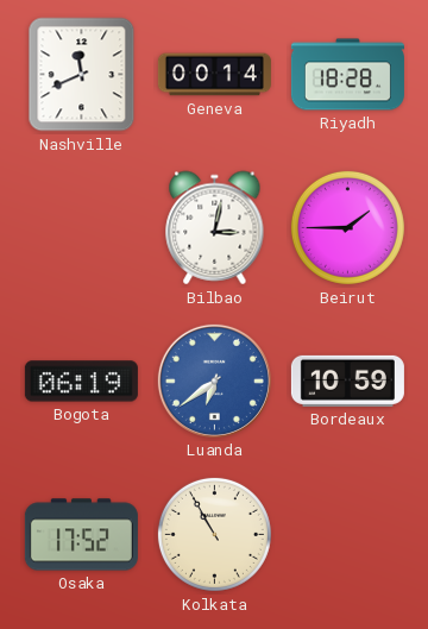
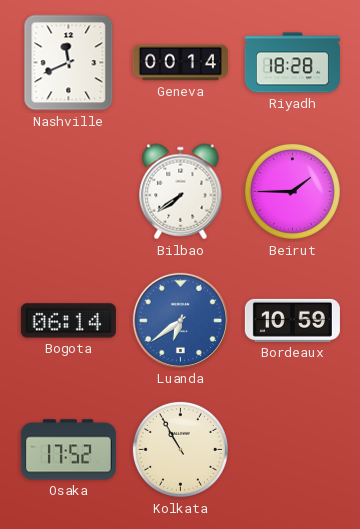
Bilbao: 3:02 -> 7:39
Bogota: 06:19 -> 06:14
